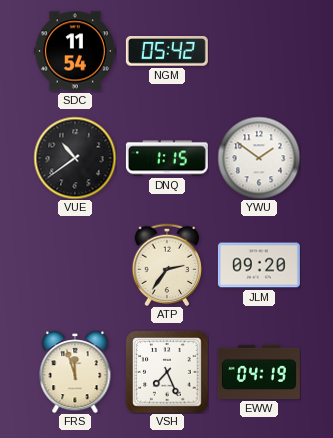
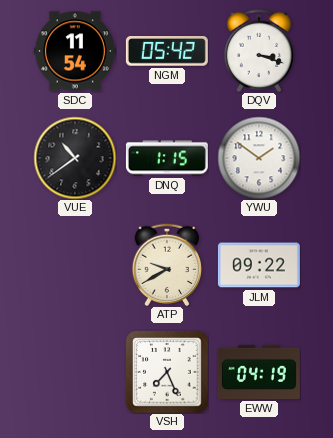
DQV: none -> 3:18
ATP: 2:36 -> 9:40
JLM: 09:20 -> 09:22
FRS: 11:57 -> none
